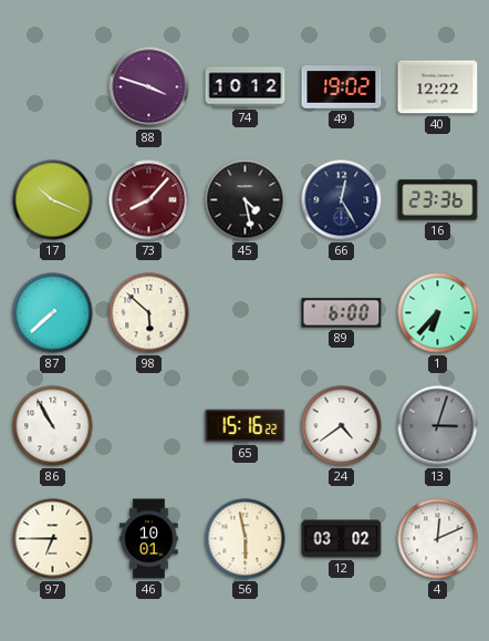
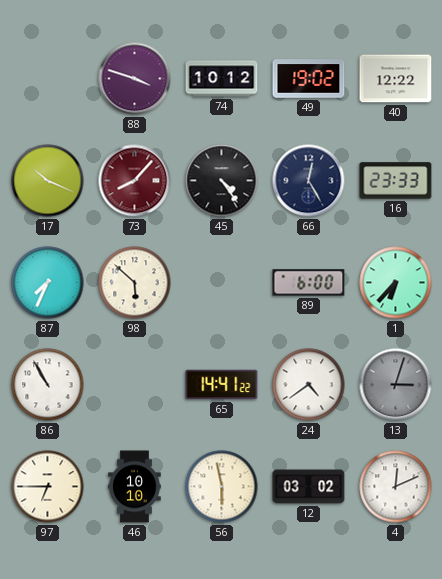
45: 4:28 -> 4:24
16: 23:36 -> 23:33
87: 7:38 -> 7:34
65: 15:16 -> 14:41
46: 10:01 -> 10:10
